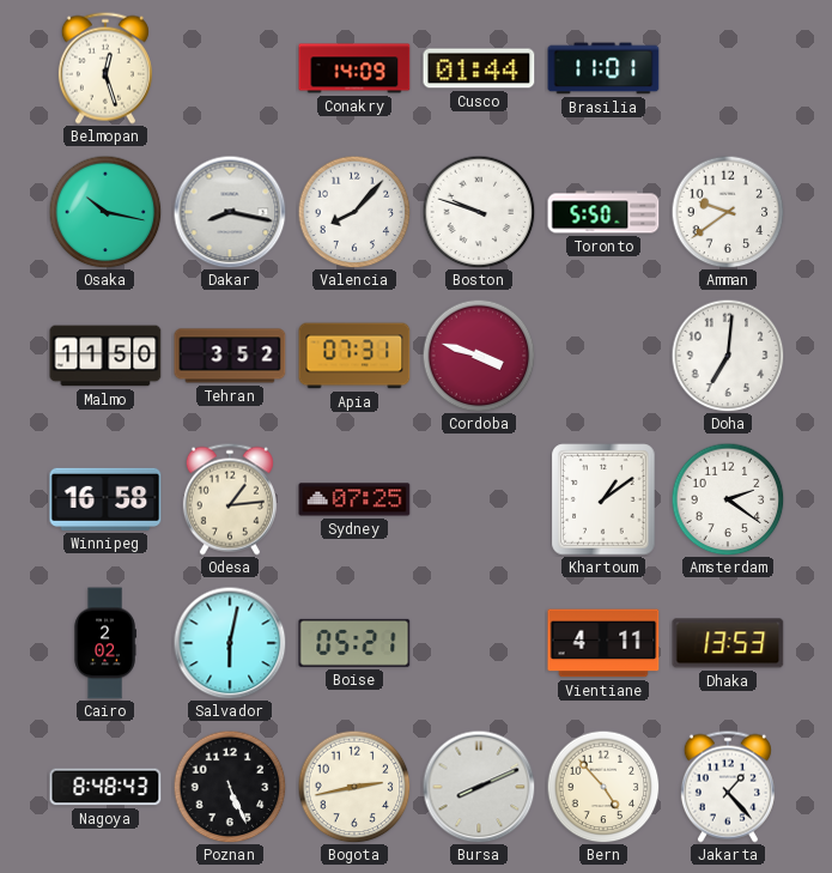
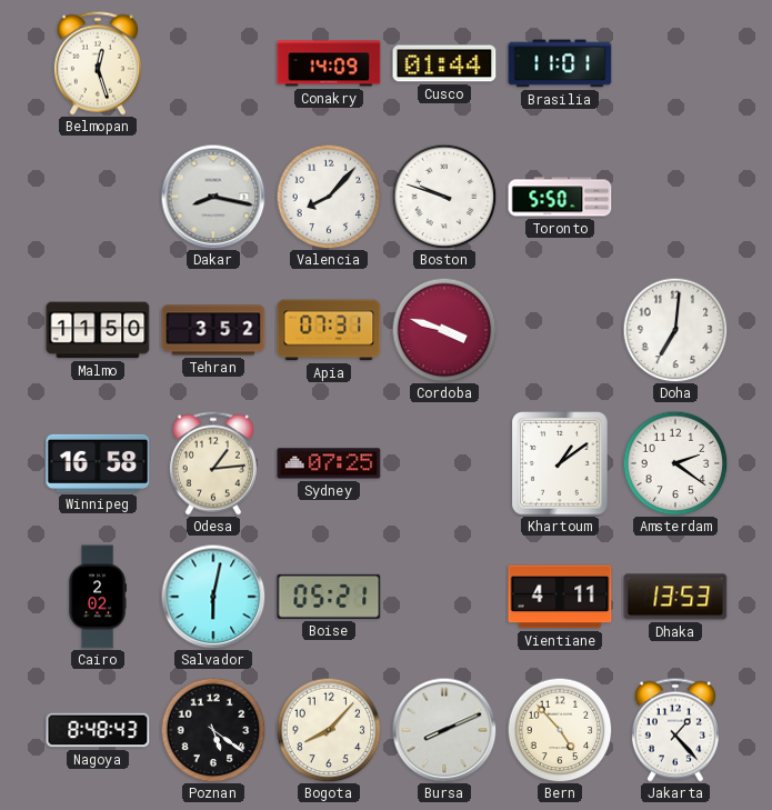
Osaka: 10:17 -> none
Amman: 9:39 -> none
Poznan: 5:26 -> 5:21
Bogota: 2:43 -> 8:07
